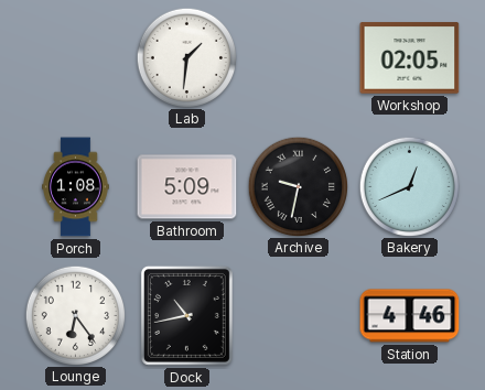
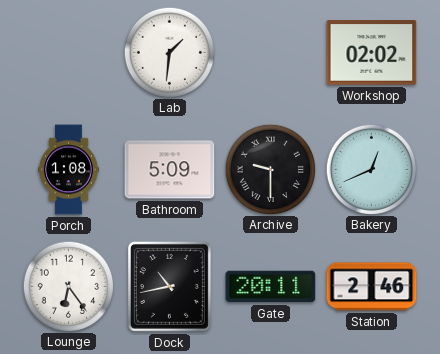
Workshop: 02:05 -> 02:02
Archive: 9:32 -> 9:30
Gate: none -> 20:11
Station: 4:46 -> 2:46
